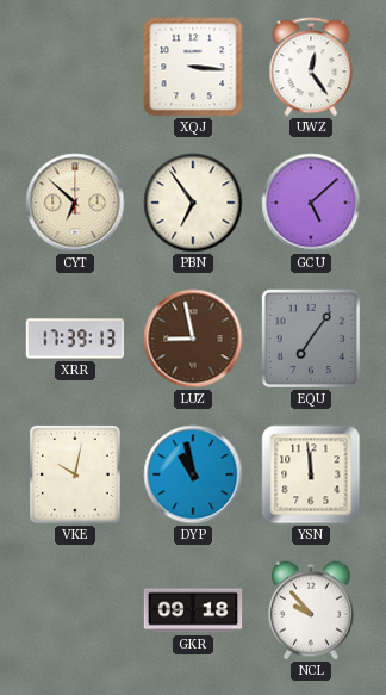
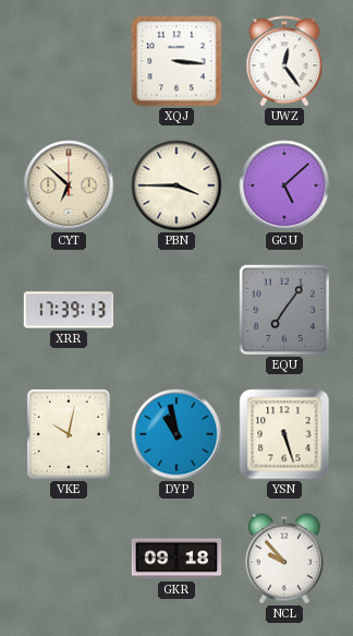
PBN: 6:54 -> 3:45
LUZ: 8:58 -> none
YSN: 11:59 -> 5:27
